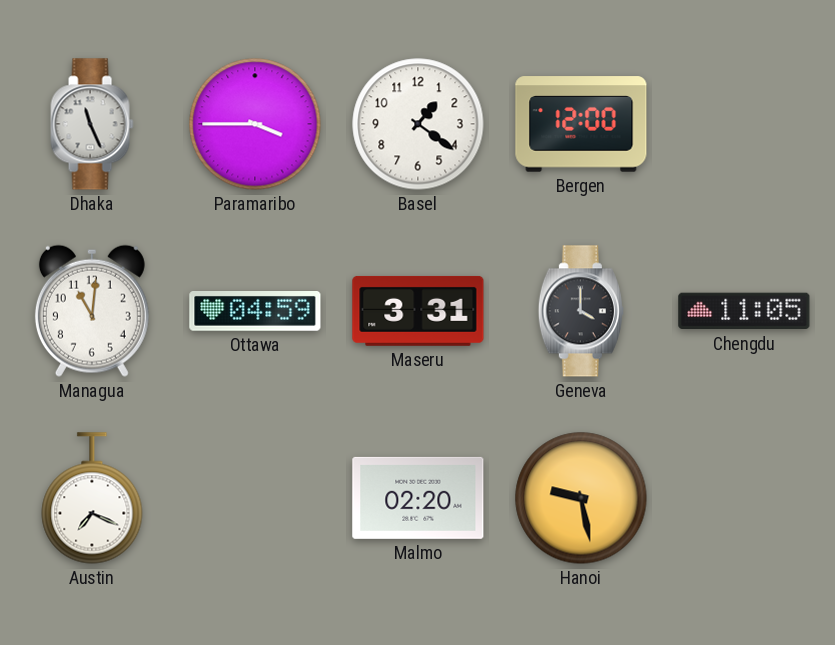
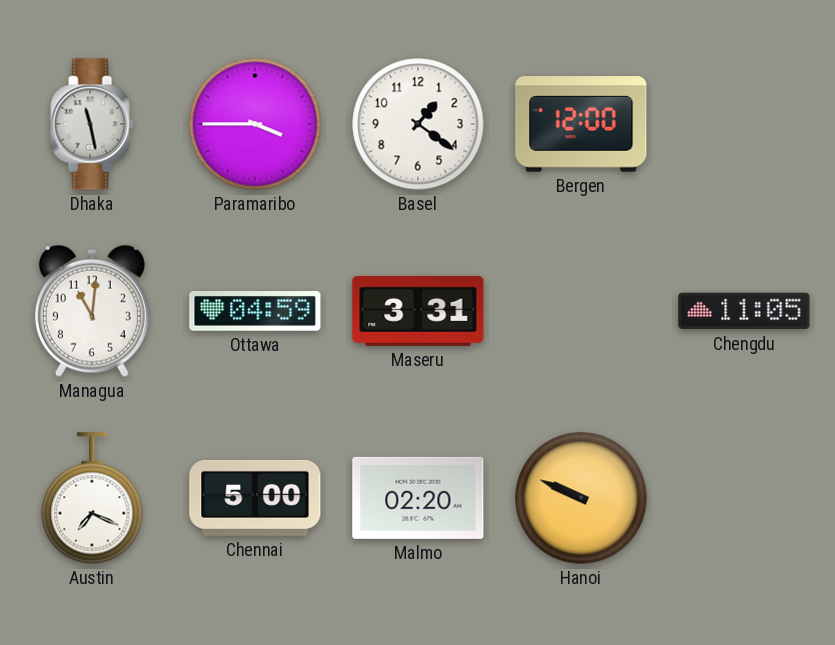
Dhaka: 11:26 -> 11:28
Geneva: 4:00 -> none
Chennai: none -> 5:00
Hanoi: 9:28 -> 9:49
